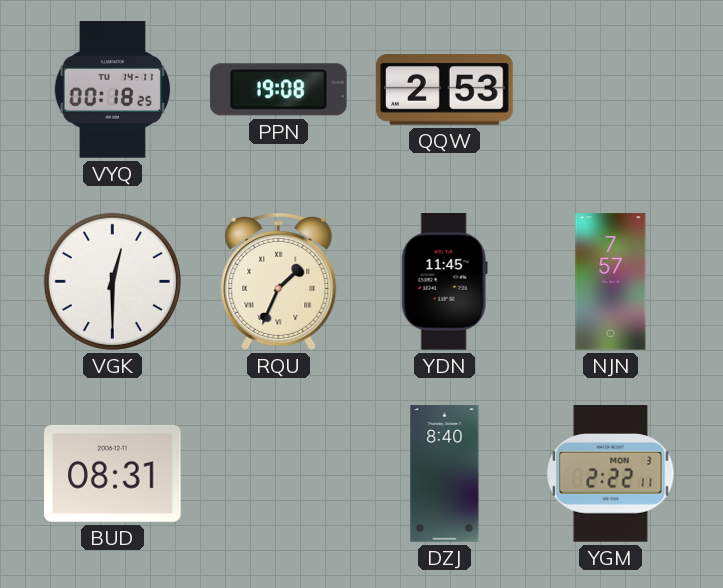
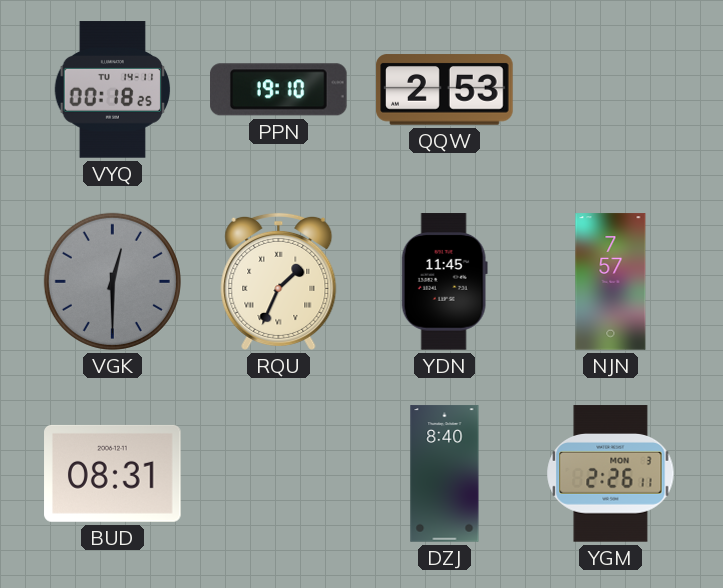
PPN: 19:08 -> 19:10
VGK dial: white -> grey
YGM: 2:22 -> 2:26
